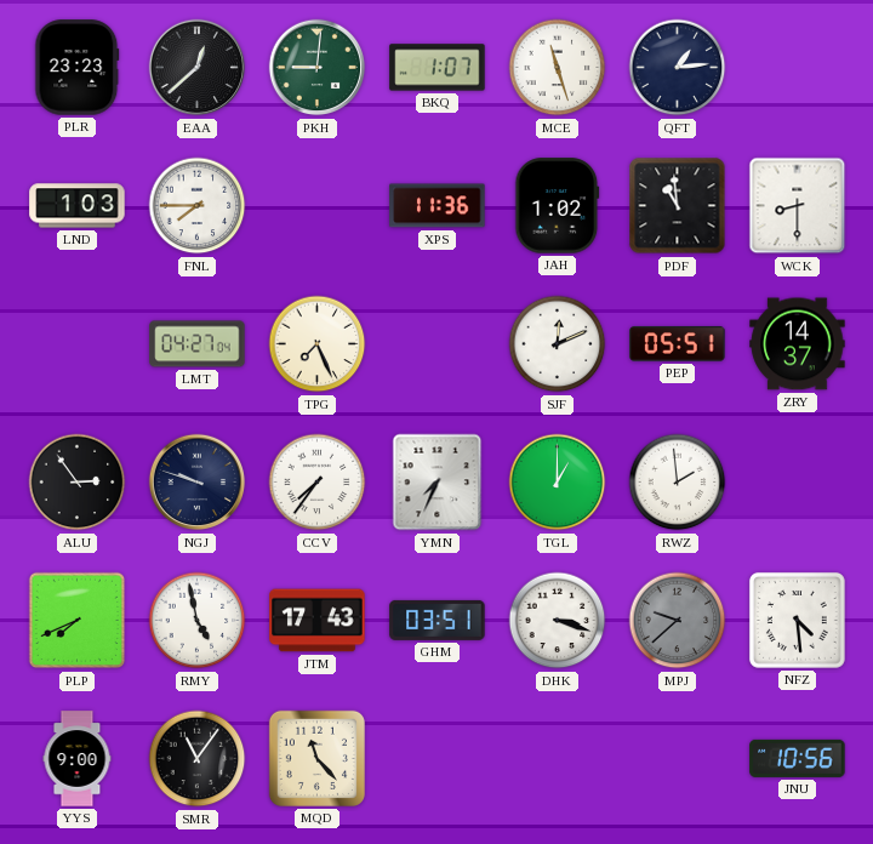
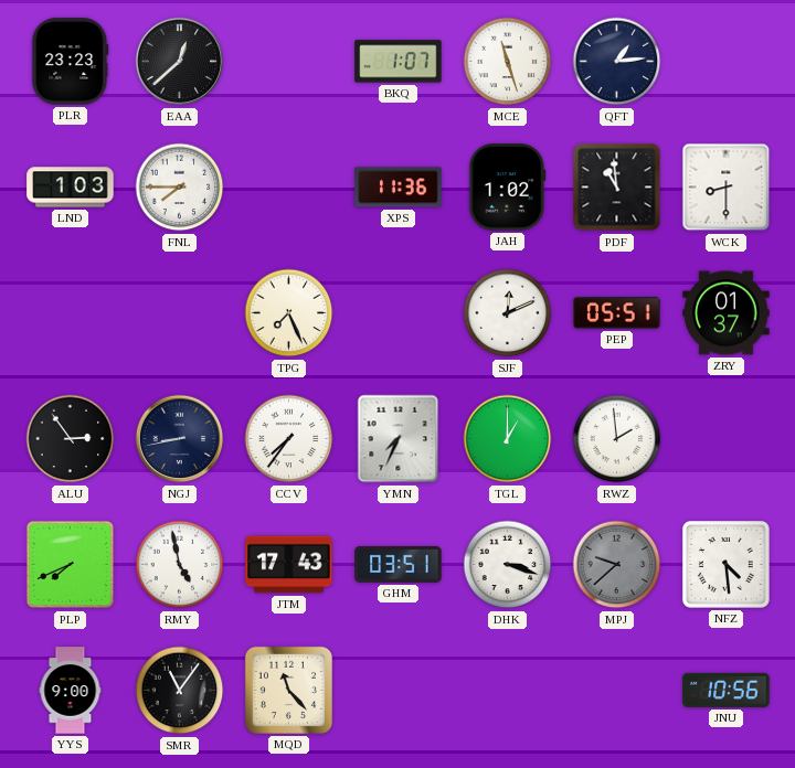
PKH: 9:01 -> none
LMT: 04:27 -> none
ZRY: 14:37 -> 01:37
NGJ: 9:48 -> 8:43
